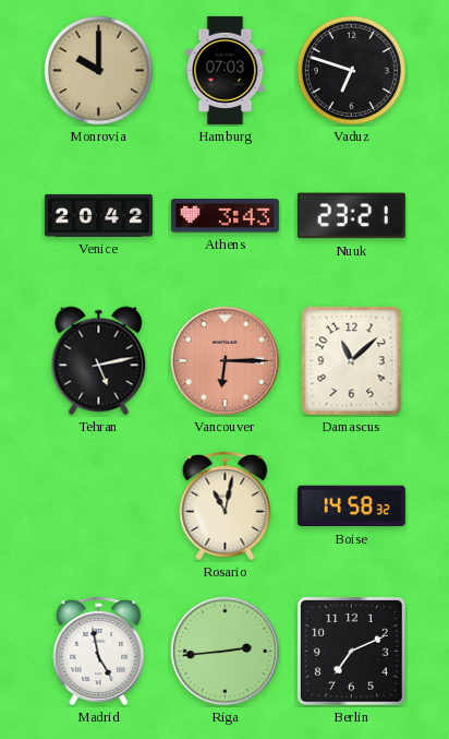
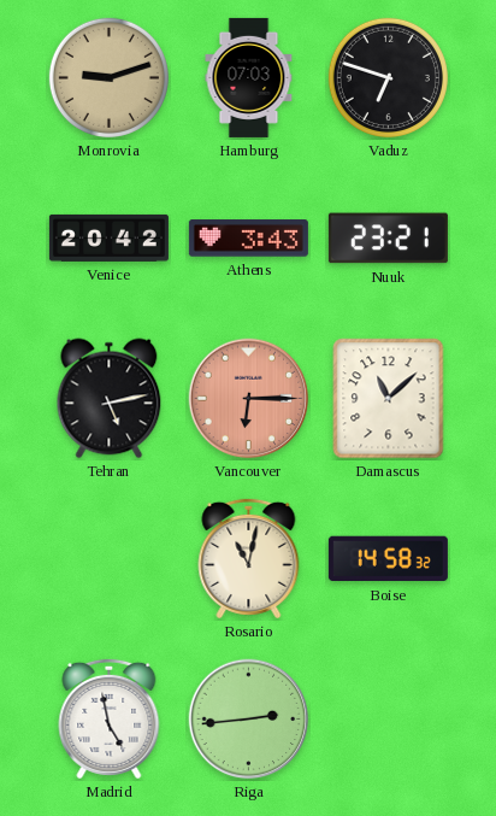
Monrovia: 10:00 -> 9:12
Berlin: 7:11 -> none
